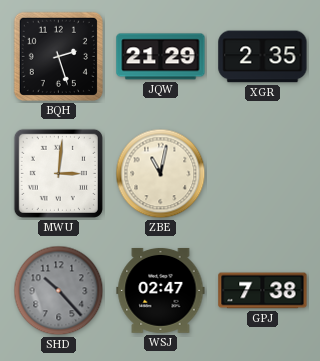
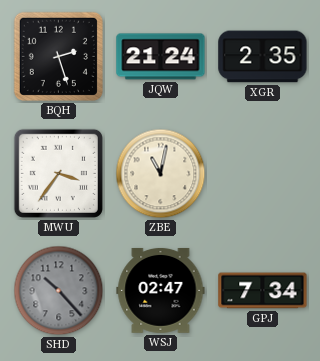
JQW: 21:29 -> 21:24
MWU: 3:01 -> 3:36
GPJ: 7:38 -> 7:34
